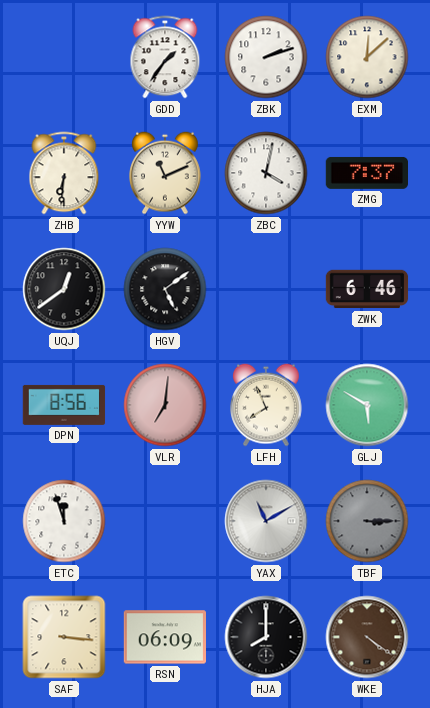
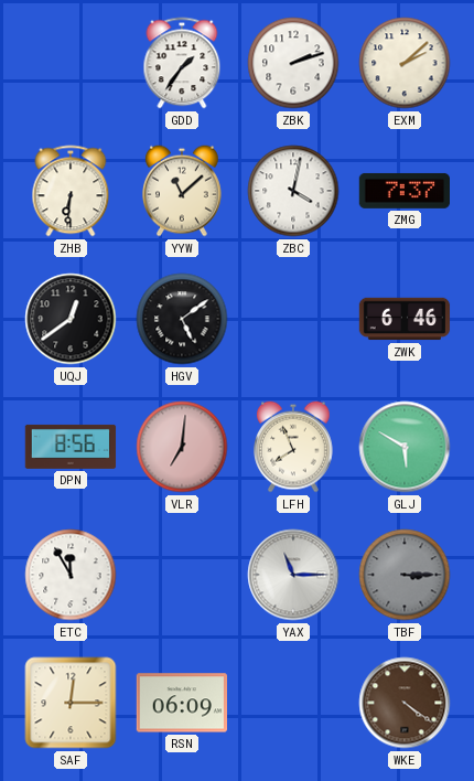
EXM: 12:08 -> 2:08
YYW: 11:11 -> 11:08
ETC: 11:57 -> 11:55
YAX: 11:10 -> 11:15
SAF: 3:16 -> 12:15
HJA: 8:00 -> none
